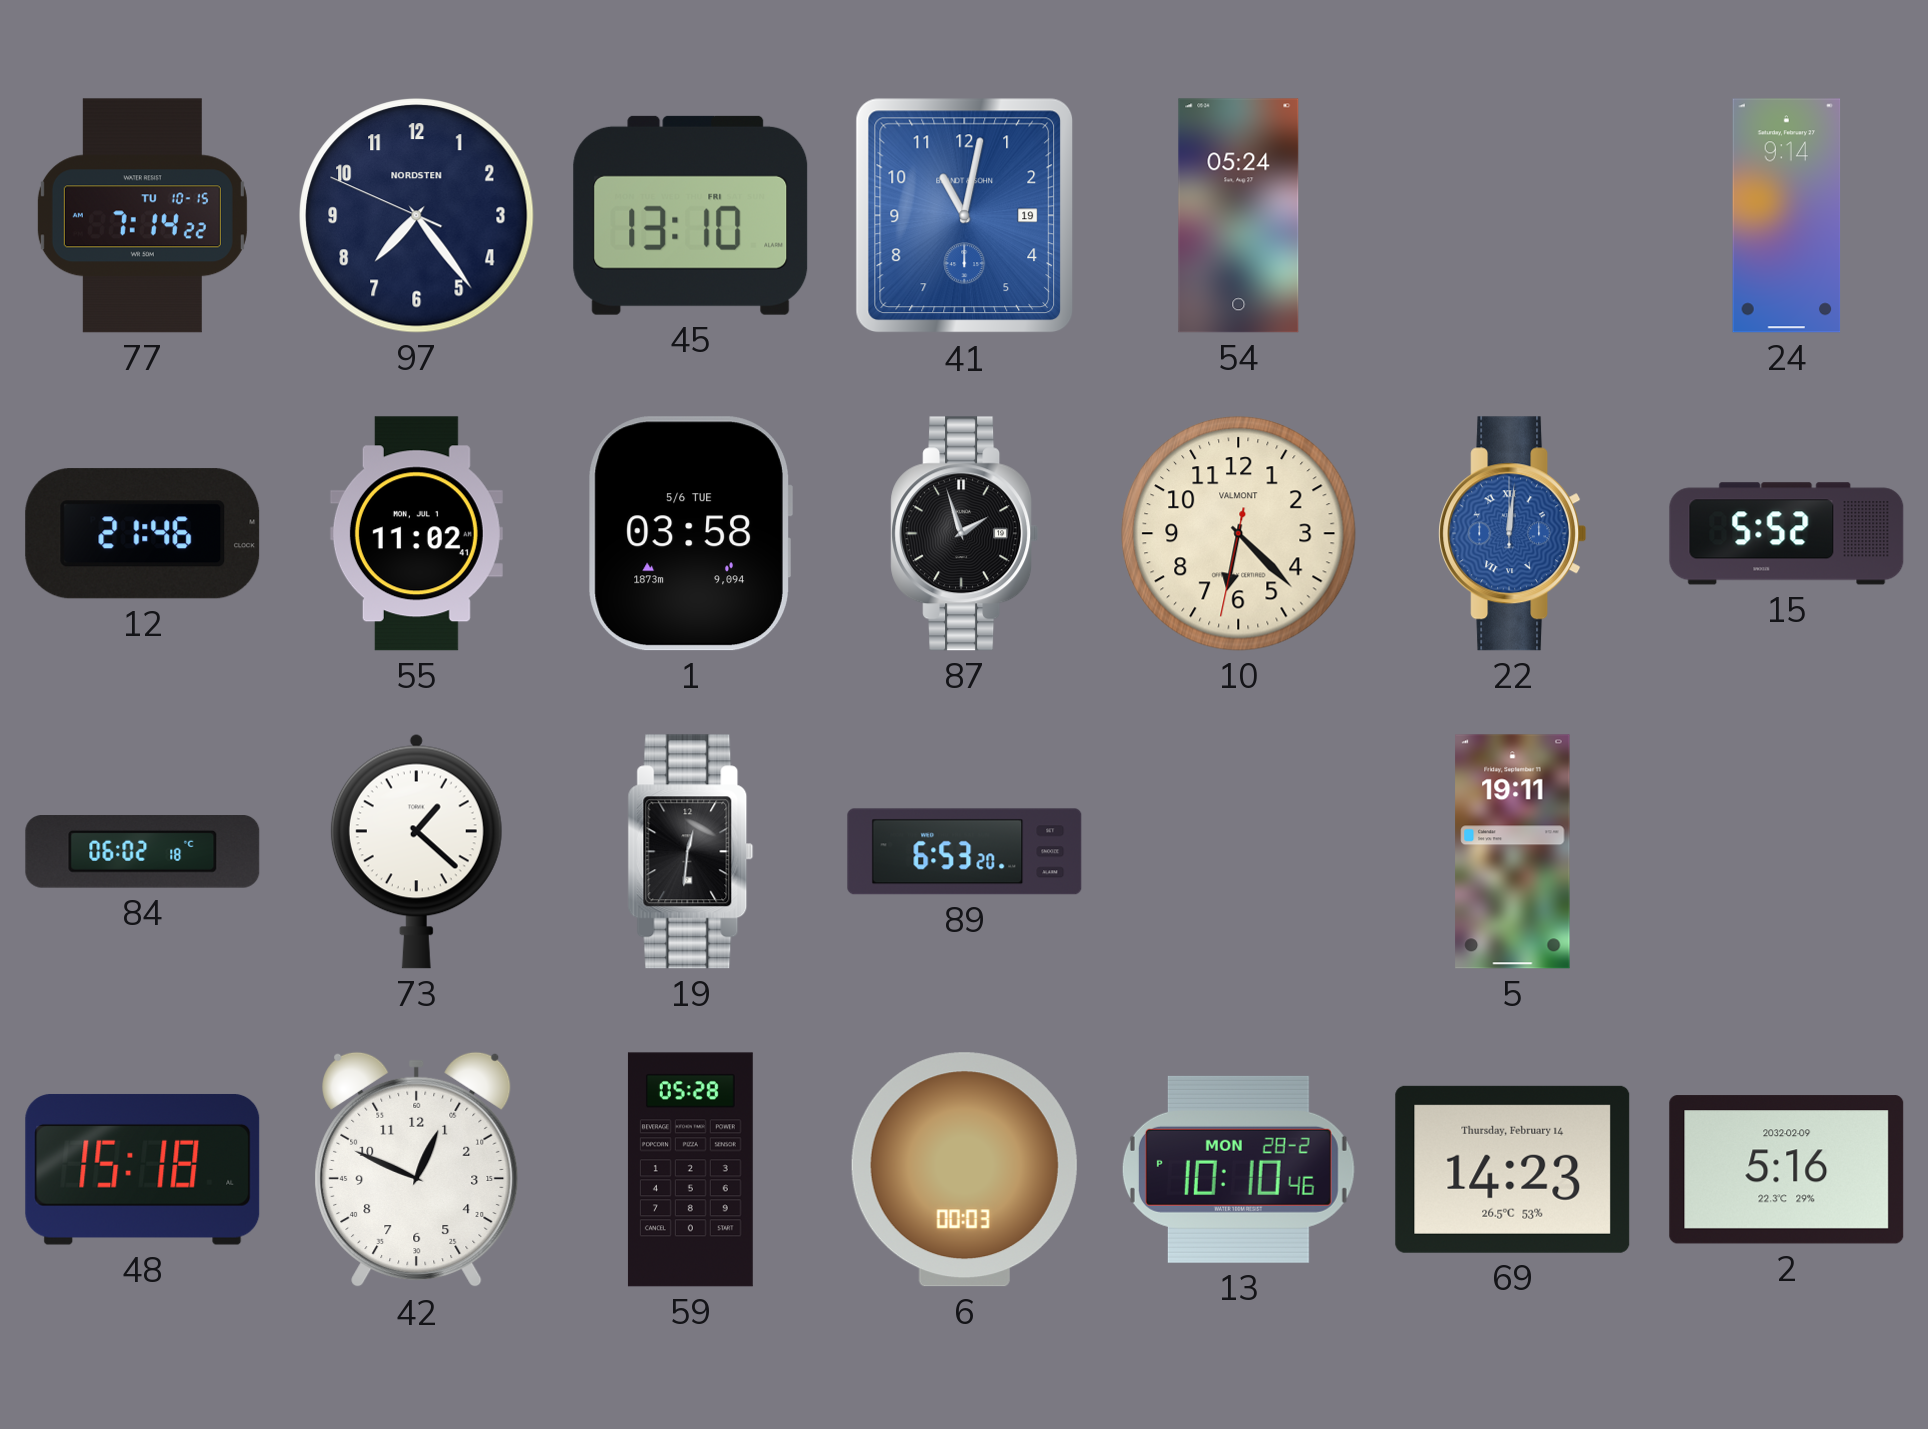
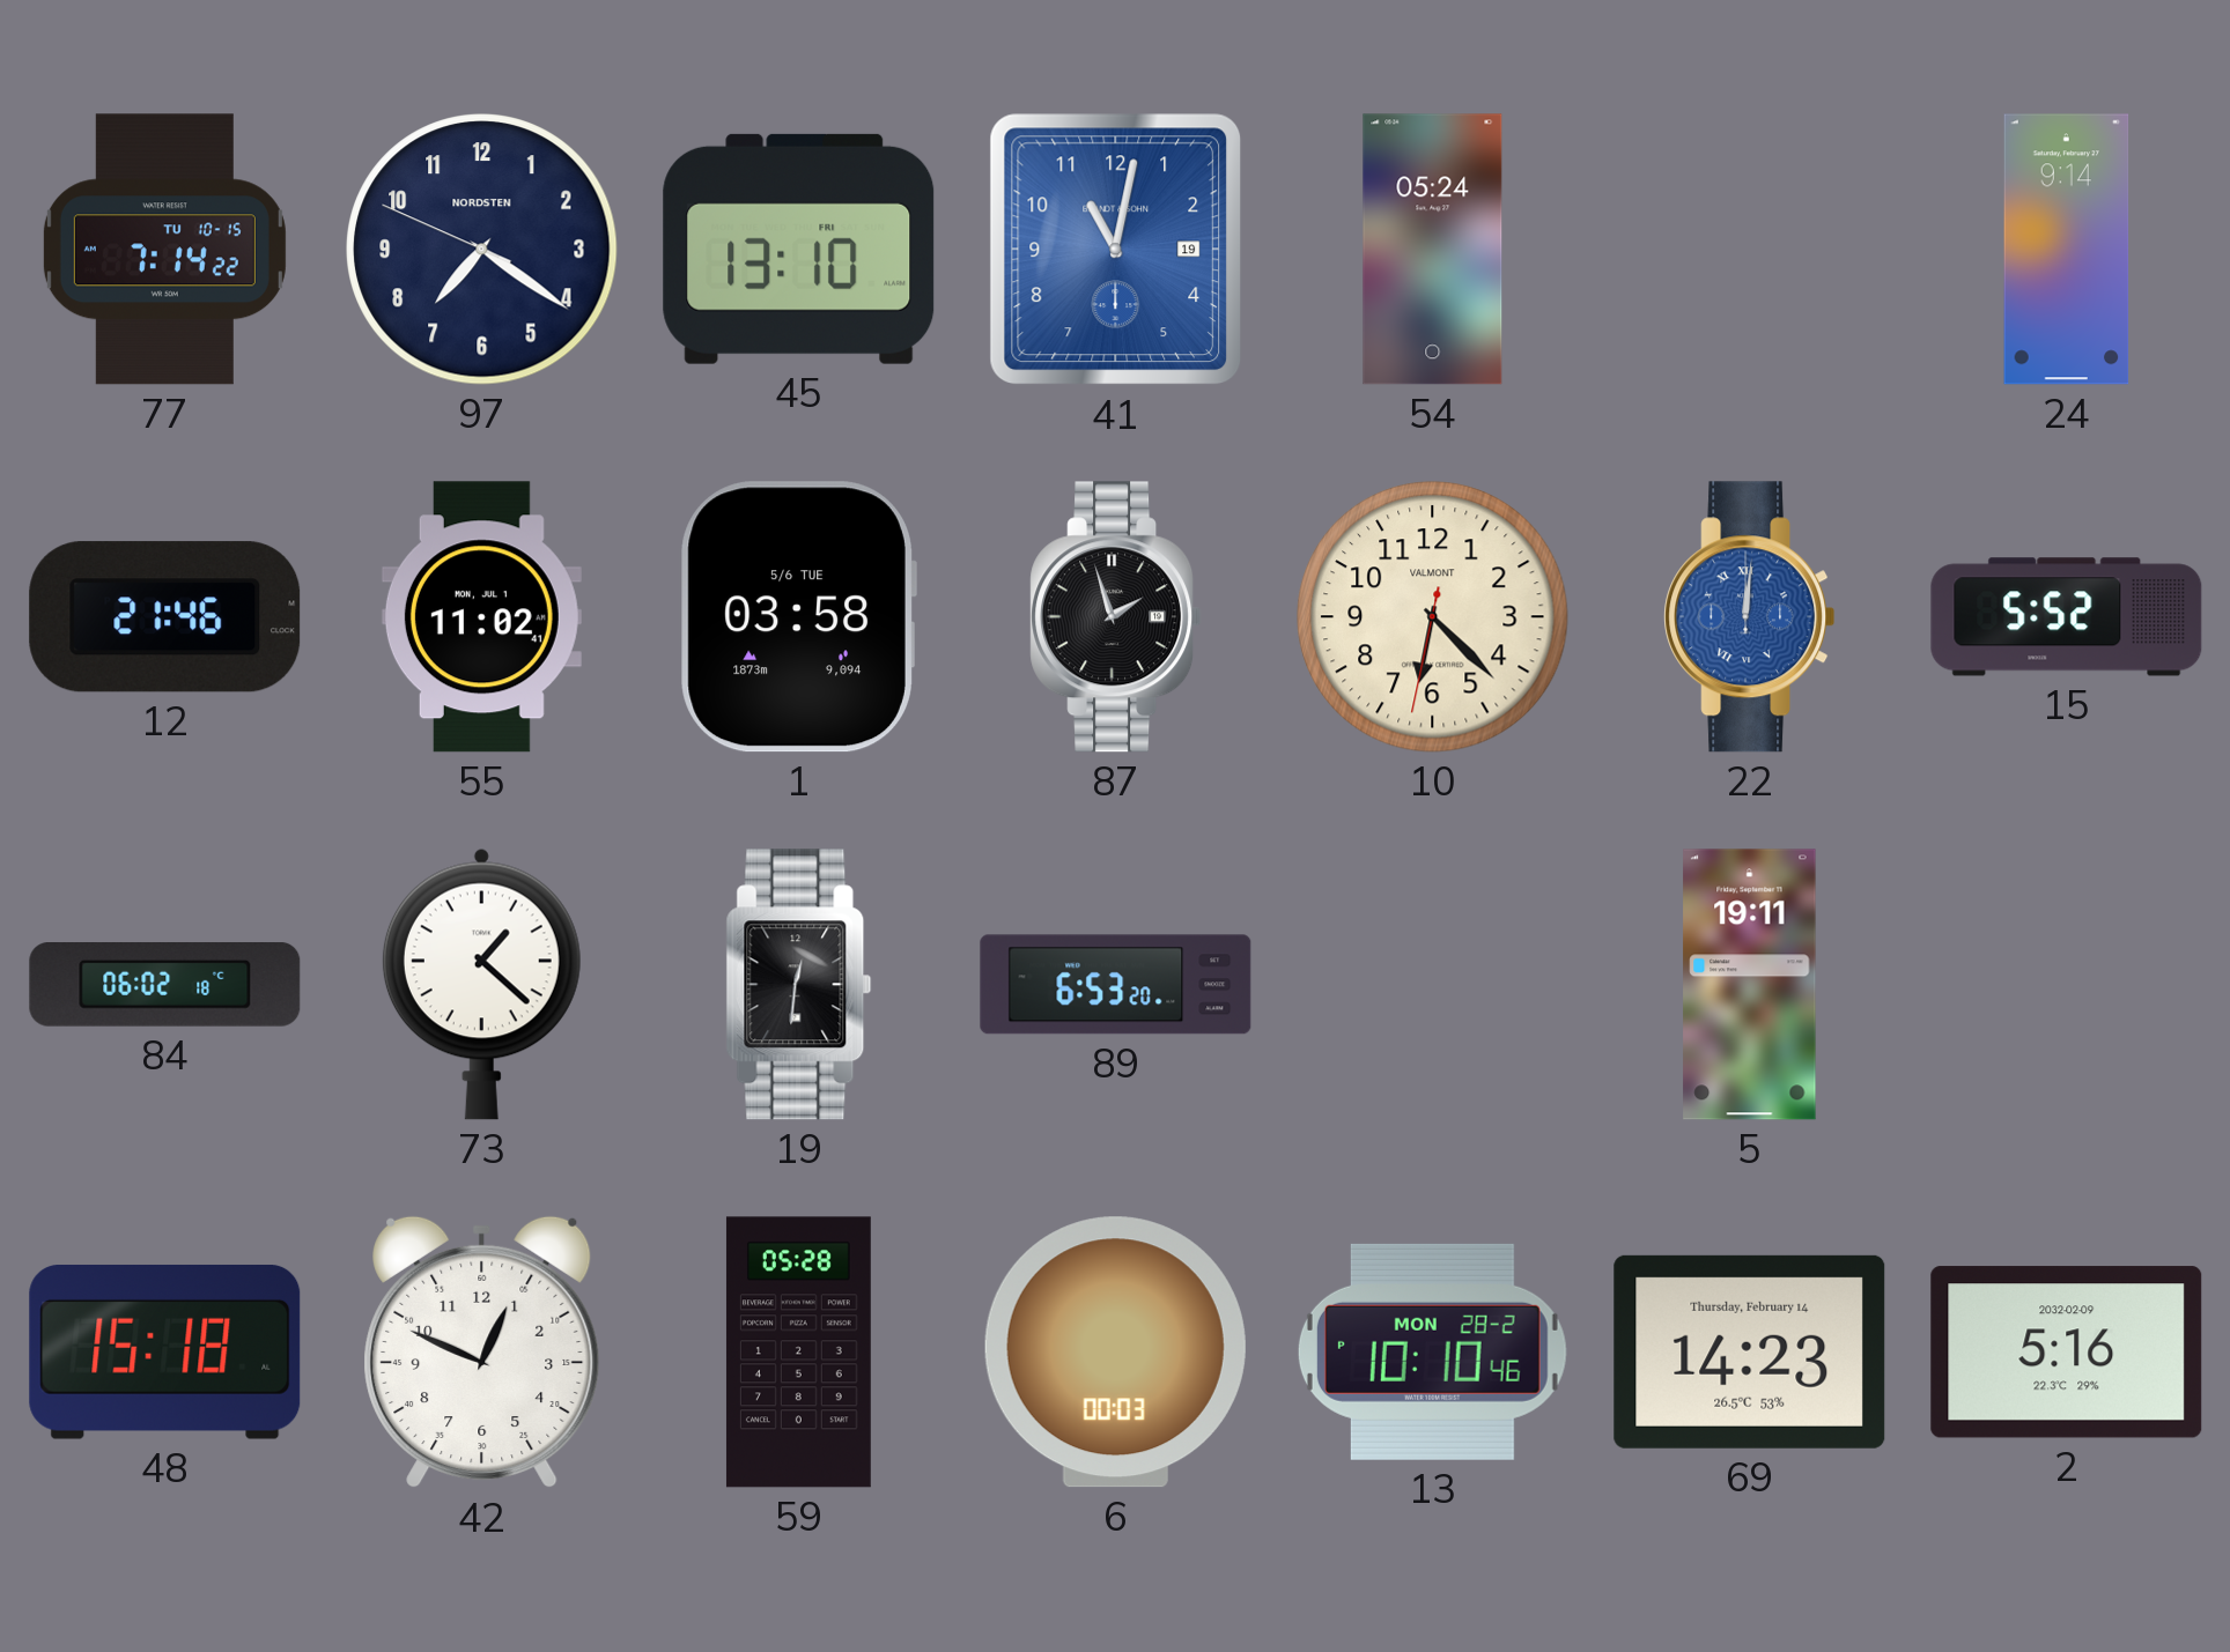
97: 7:23 -> 7:20
